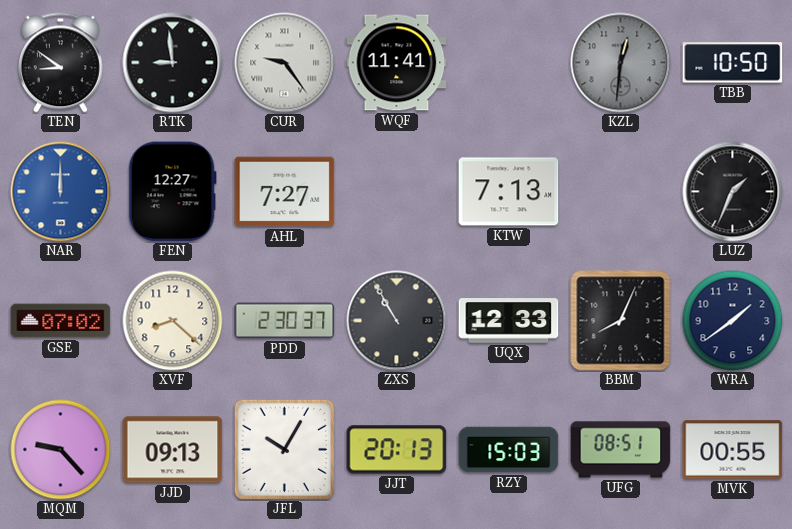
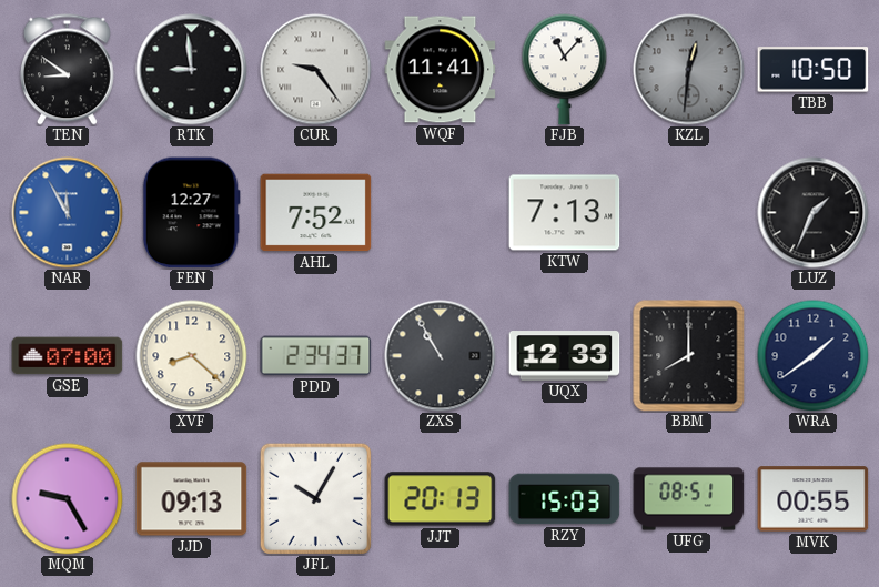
FJB: none -> 11:07
NAR: 12:00 -> 11:55
AHL: 7:27 -> 7:52
GSE: 07:02 -> 07:00
PDD: 2:30 -> 2:34
BBM: 8:04 -> 8:00
MQM: 9:23 -> 9:25
